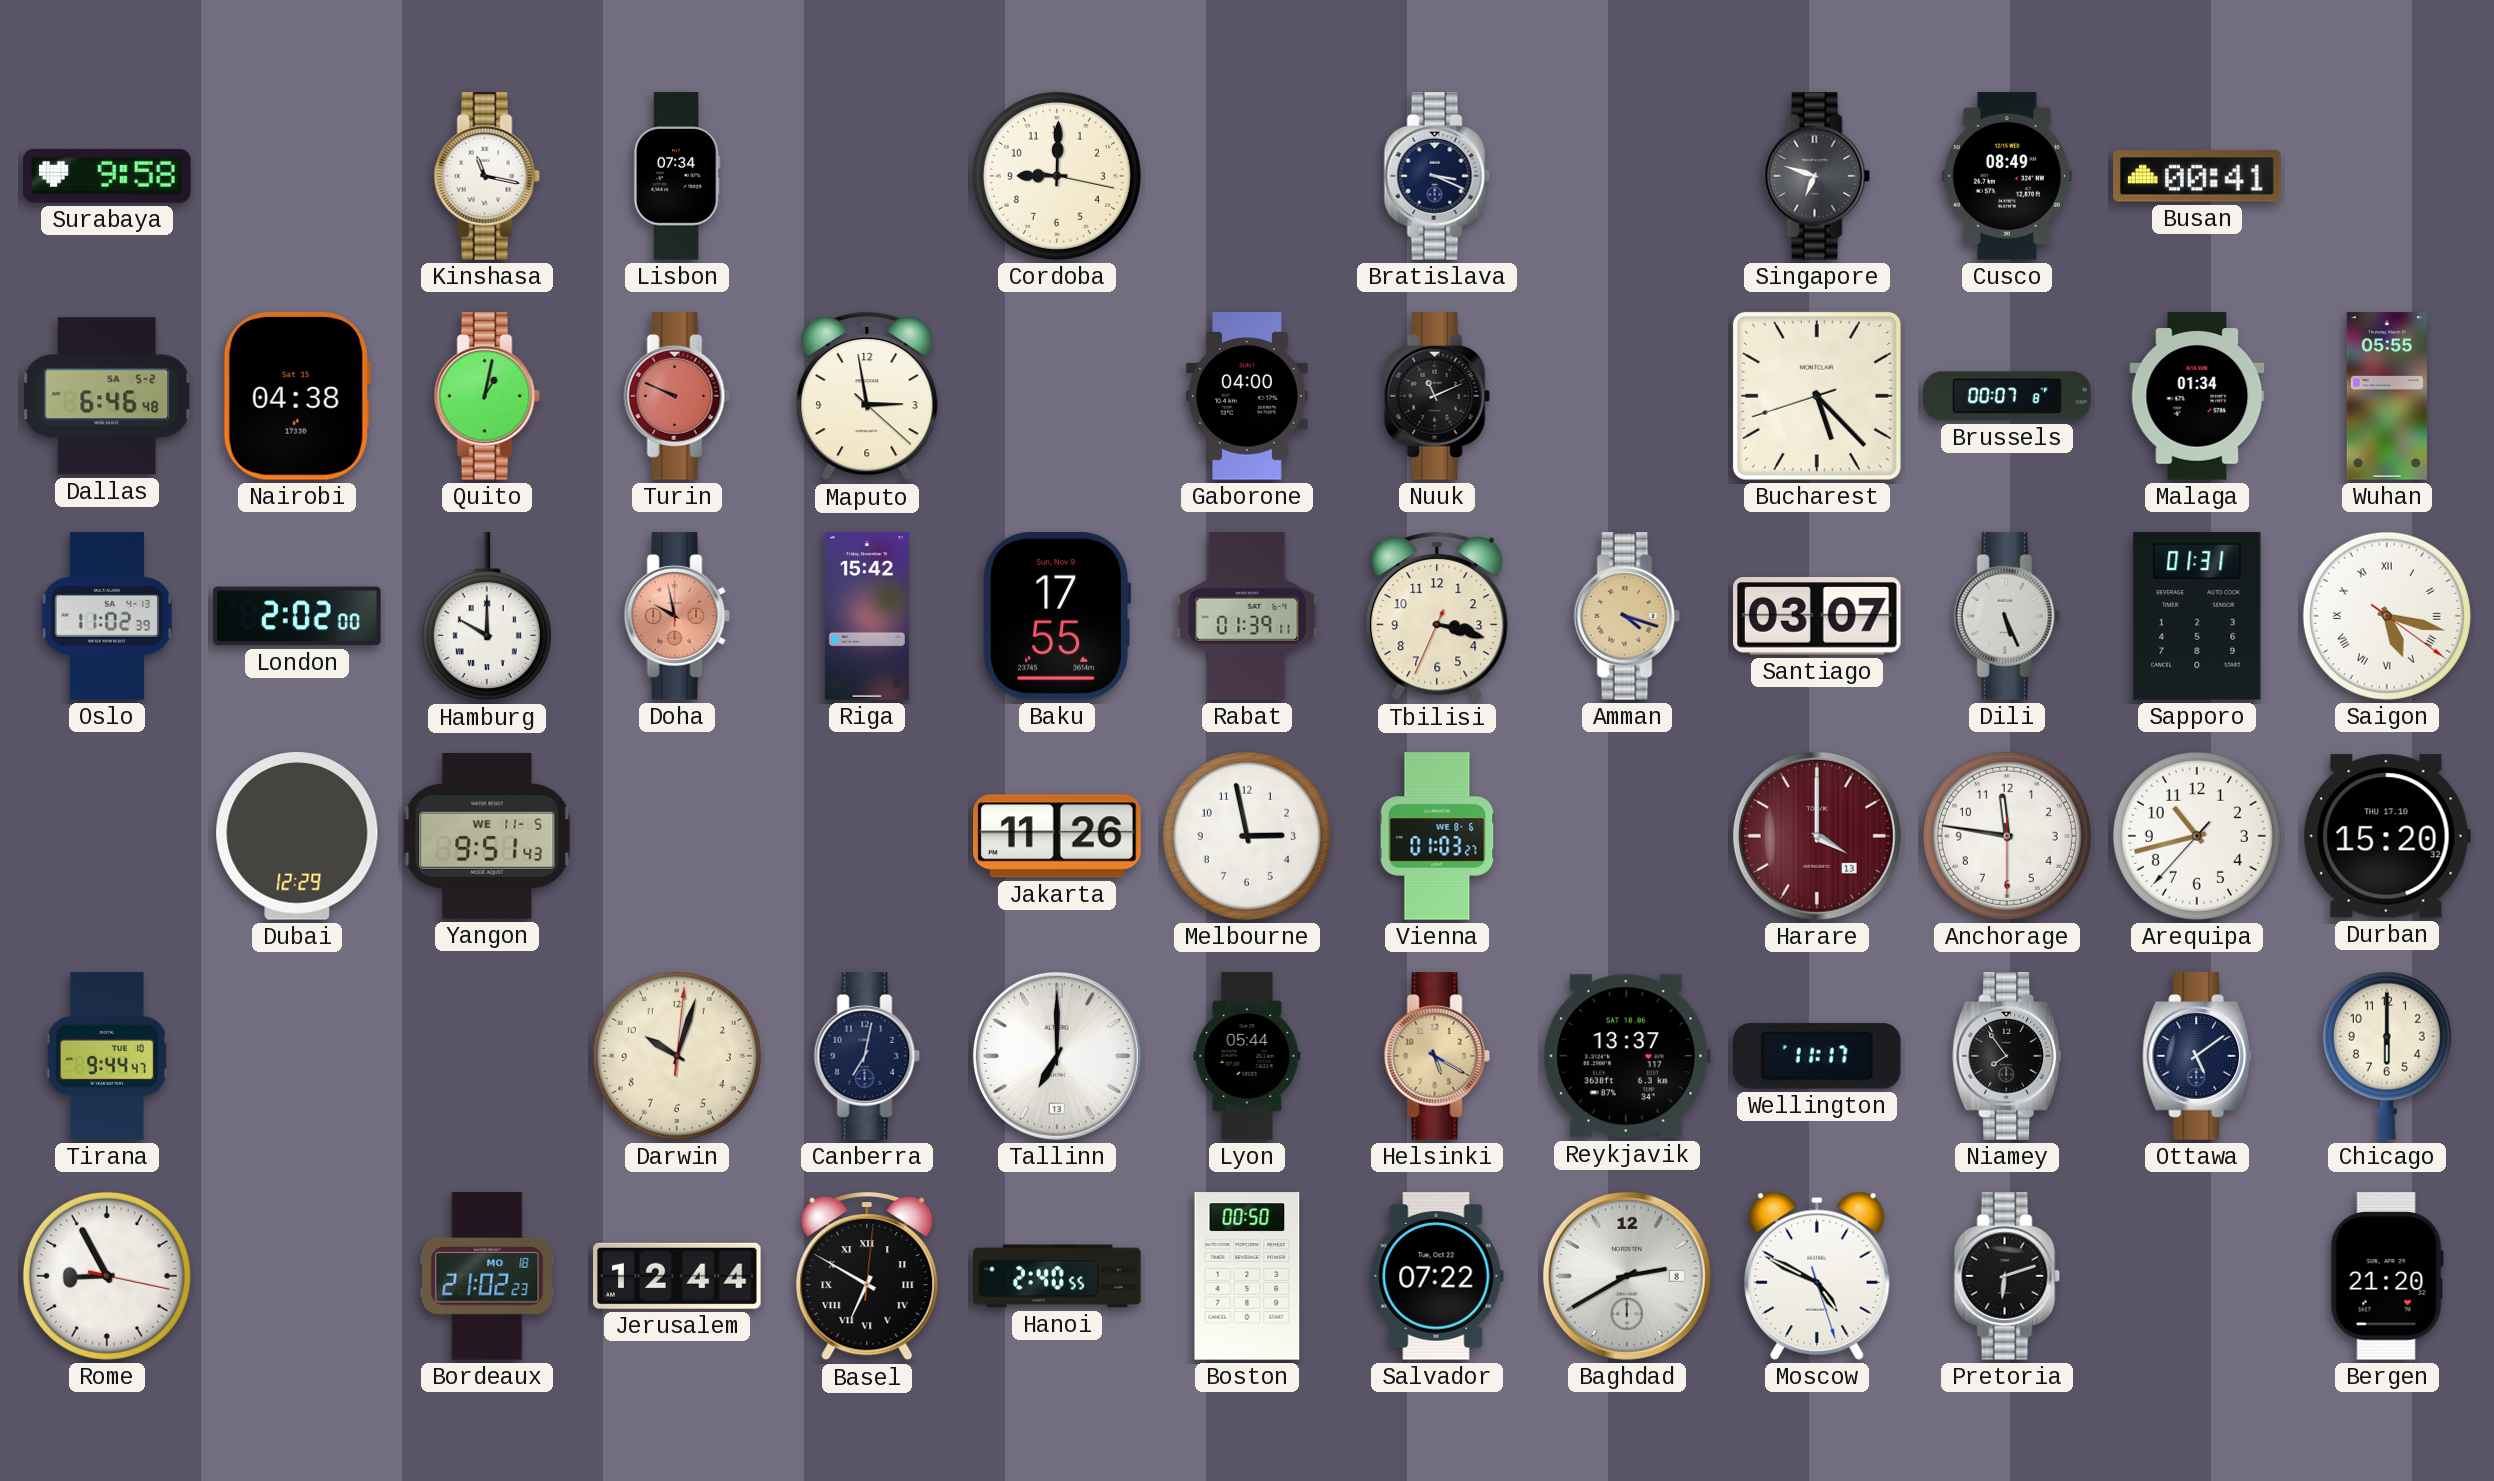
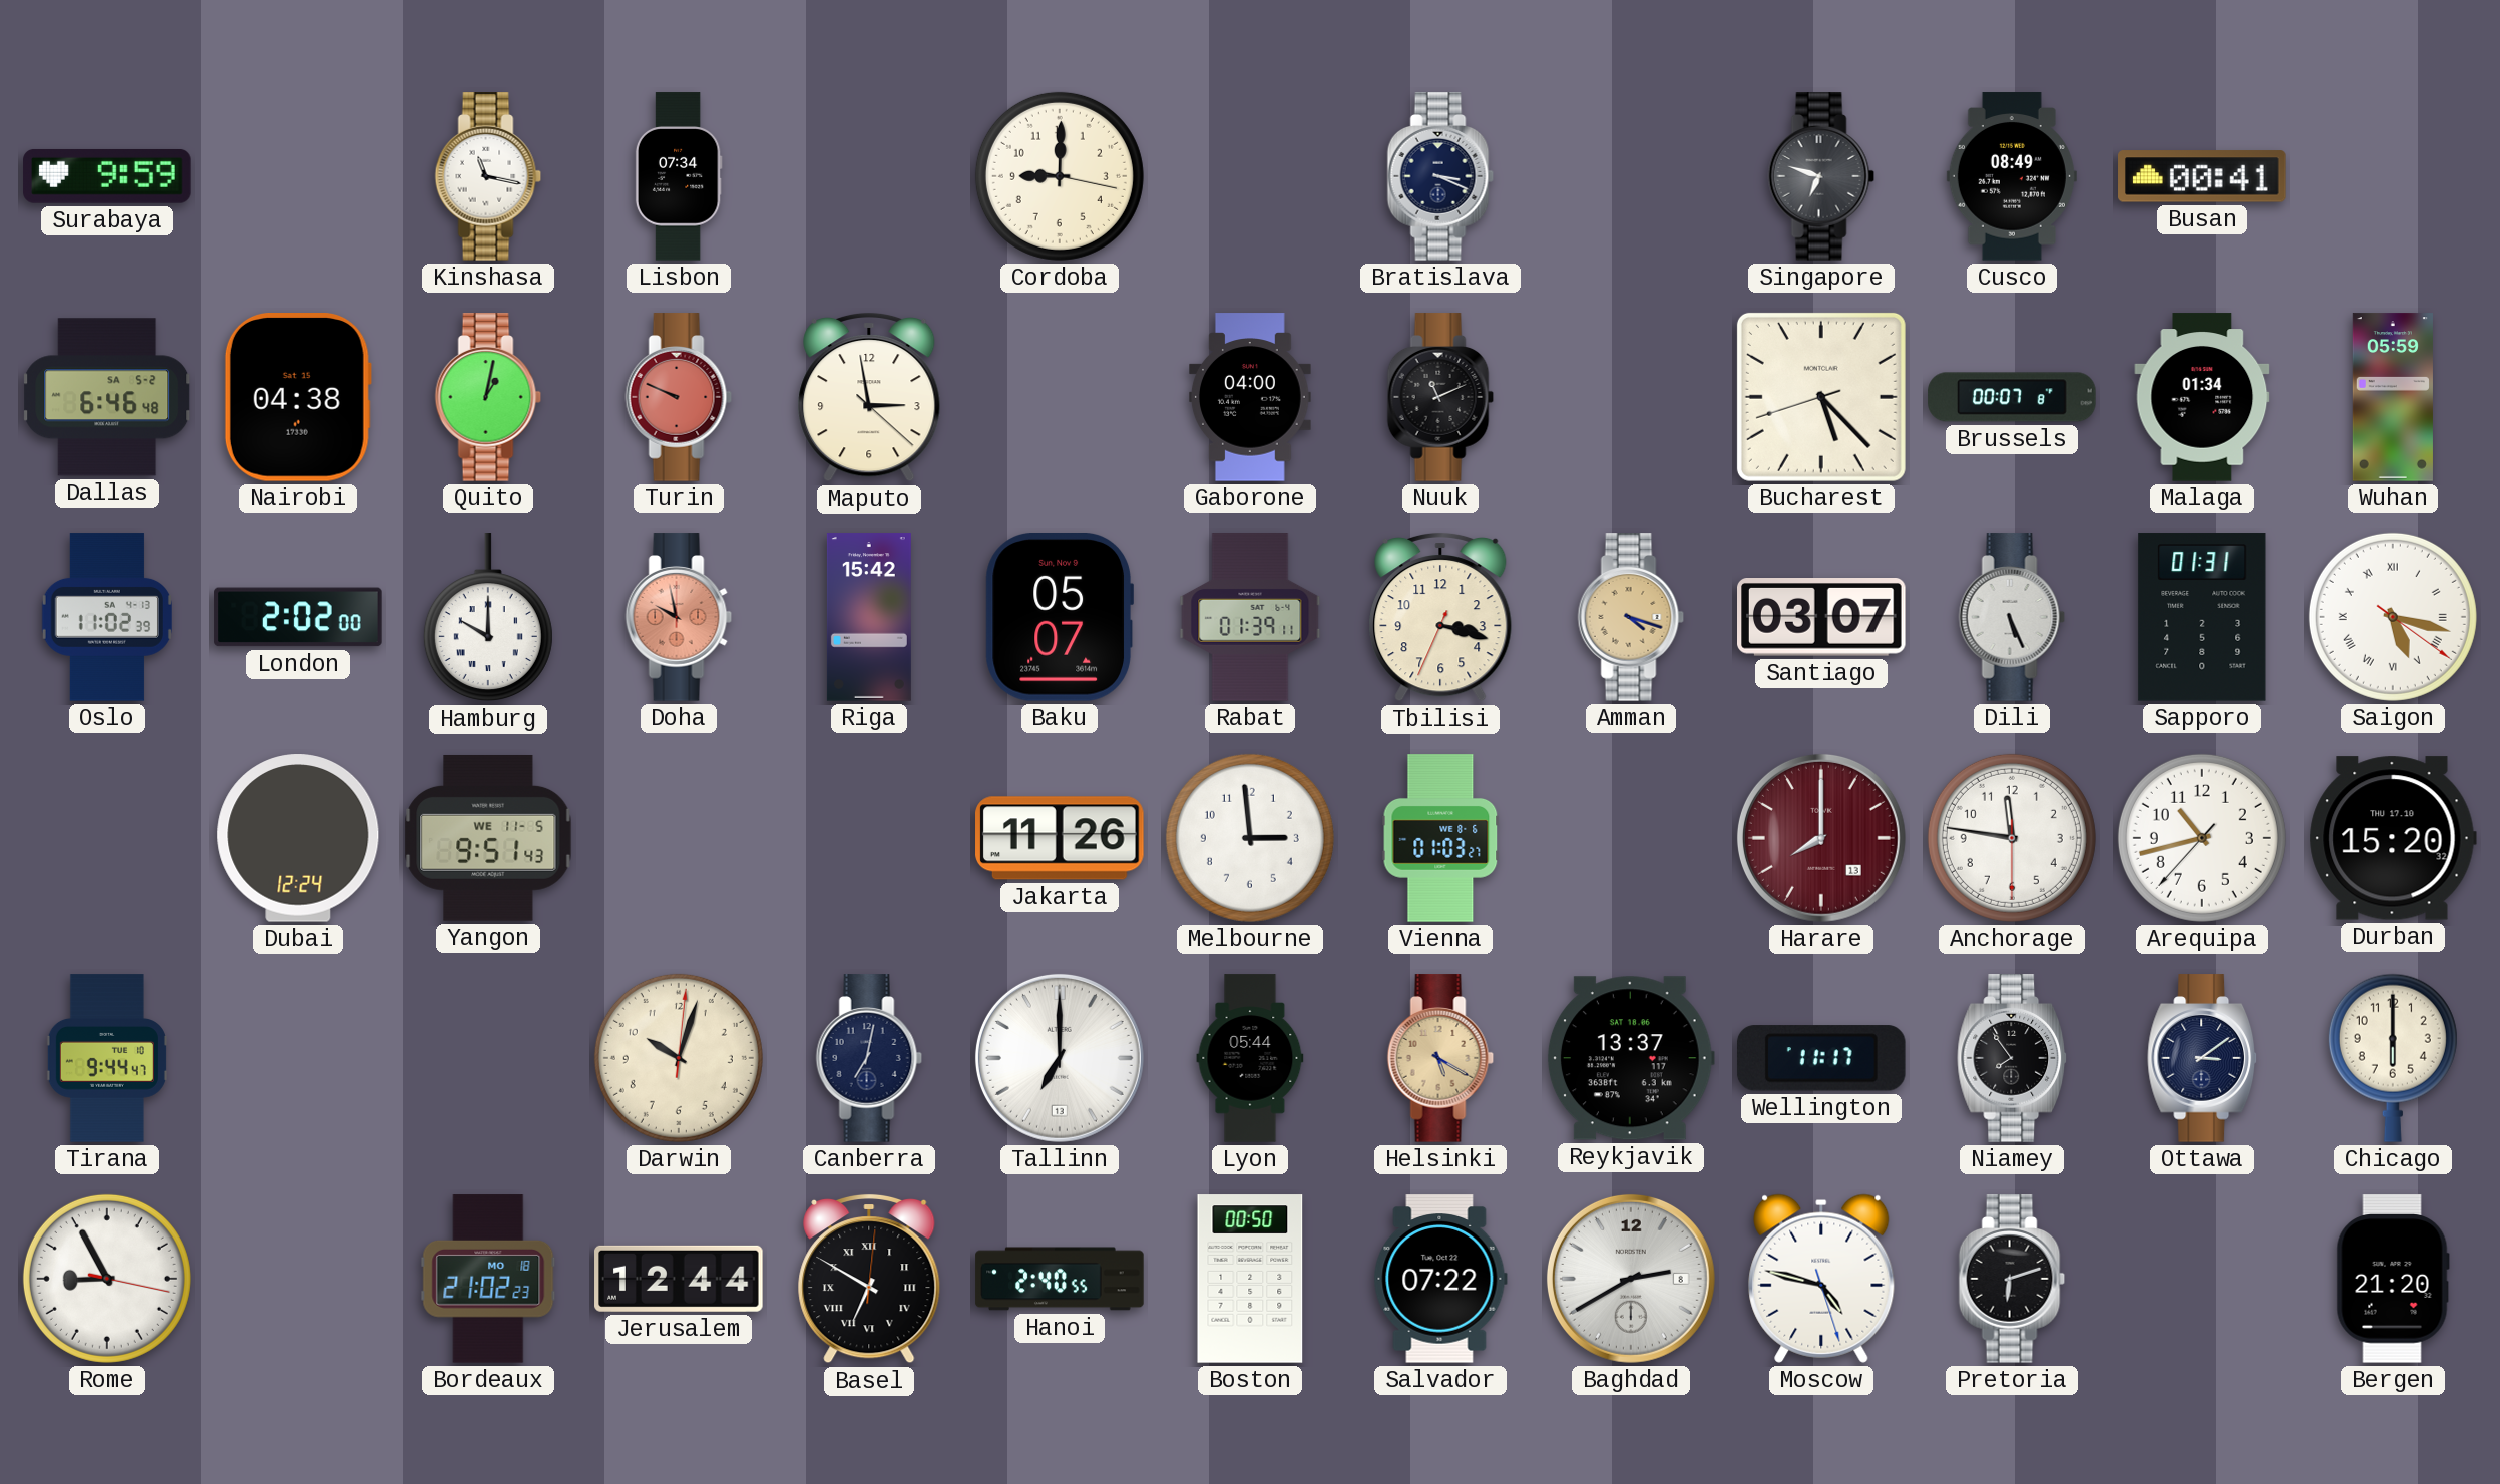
Surabaya: 9:58 -> 9:59
Wuhan: 05:55 -> 05:59
Baku: 17:55 -> 05:07
Dubai: 12:29 -> 12:24
Melbourne: 2:58 -> 2:59
Harare: 4:00 -> 8:00
Ottawa: 5:09 -> 3:09
Moscow: 4:49 -> 4:47
